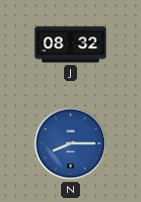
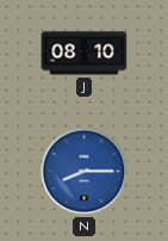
J: 08:32 -> 08:10
